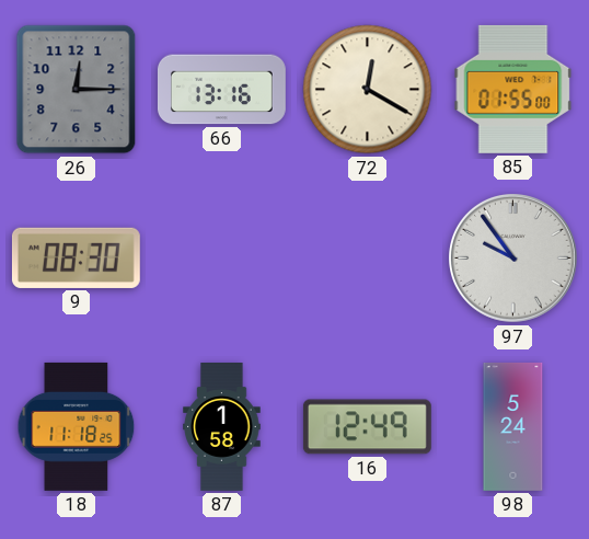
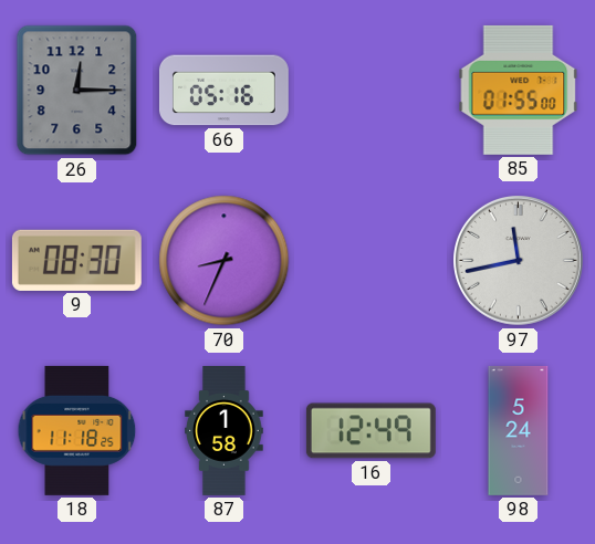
66: 13:16 -> 05:16
72: 12:20 -> none
70: none -> 8:34
97: 9:54 -> 11:43
